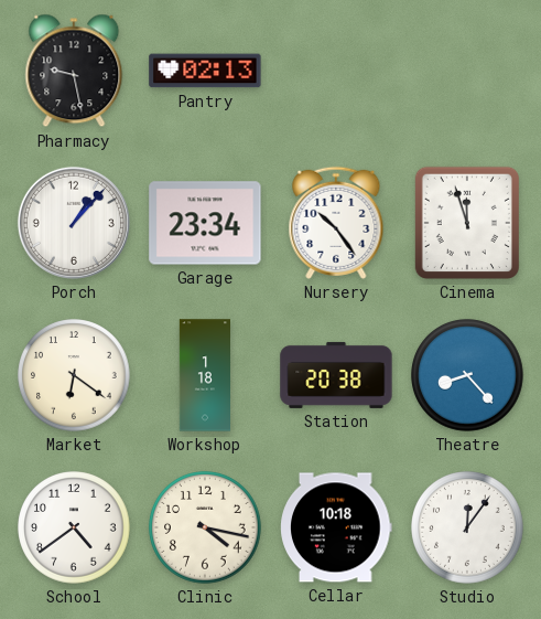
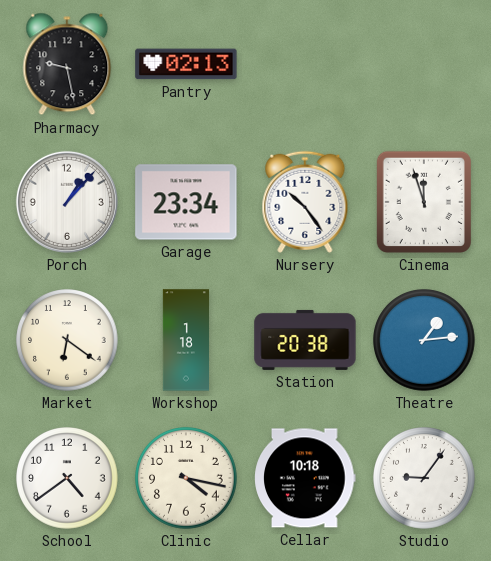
Theatre: 8:23 -> 1:14
Studio: 12:06 -> 9:06
